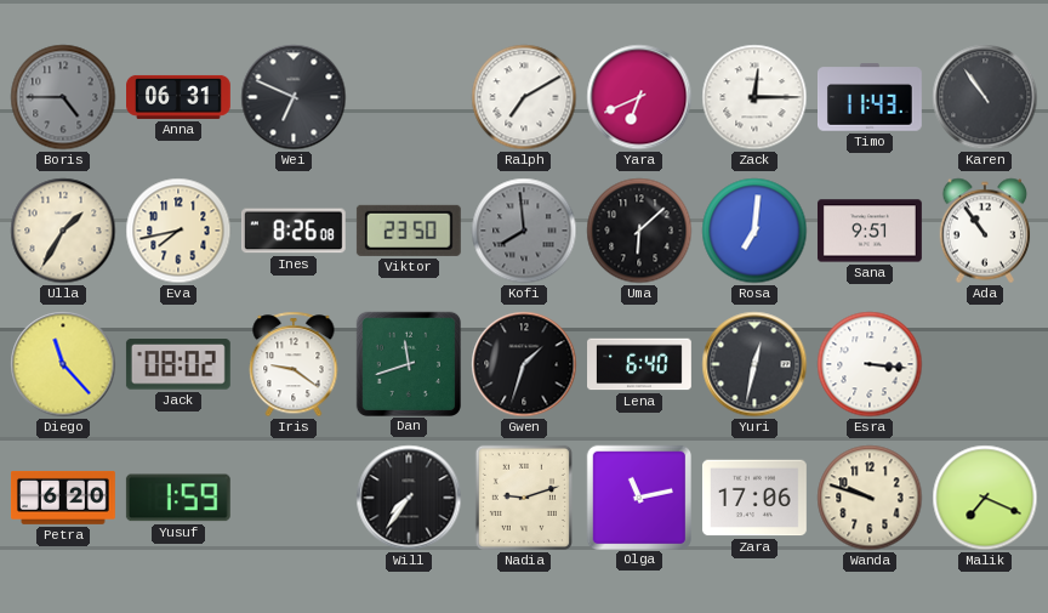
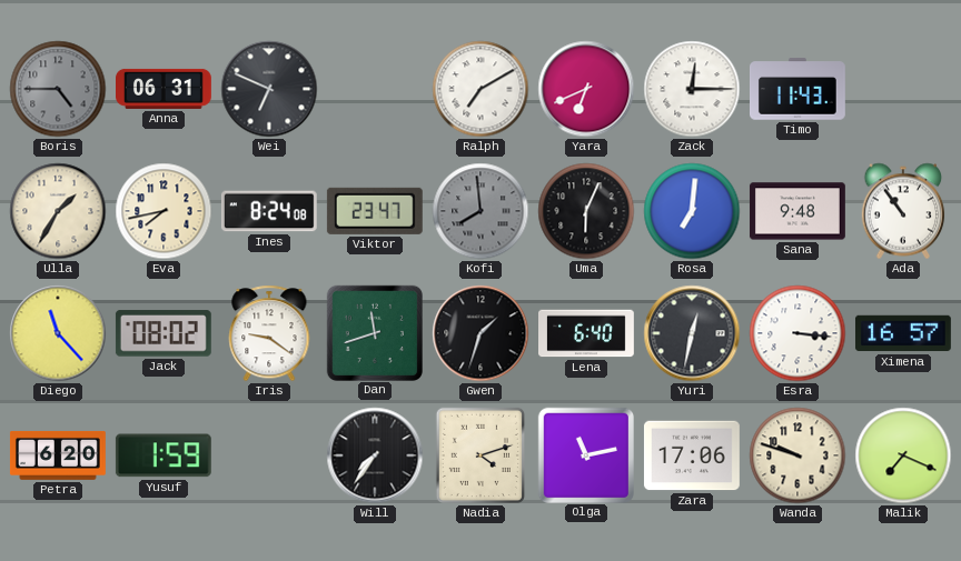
Karen: 10:54 -> none
Ines: 8:26 -> 8:24
Viktor: 23:50 -> 23:47
Uma: 6:08 -> 6:04
Sana: 9:51 -> 9:48
Ximena: none -> 16:57
Nadia: 9:12 -> 4:12
